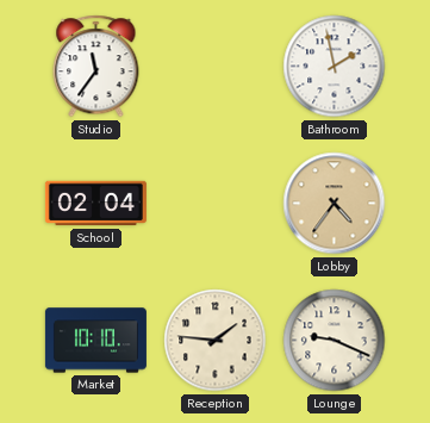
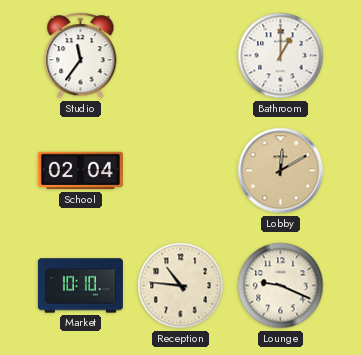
Bathroom: 1:58 -> 1:00
Lobby: 4:36 -> 12:10
Reception: 1:46 -> 10:46
